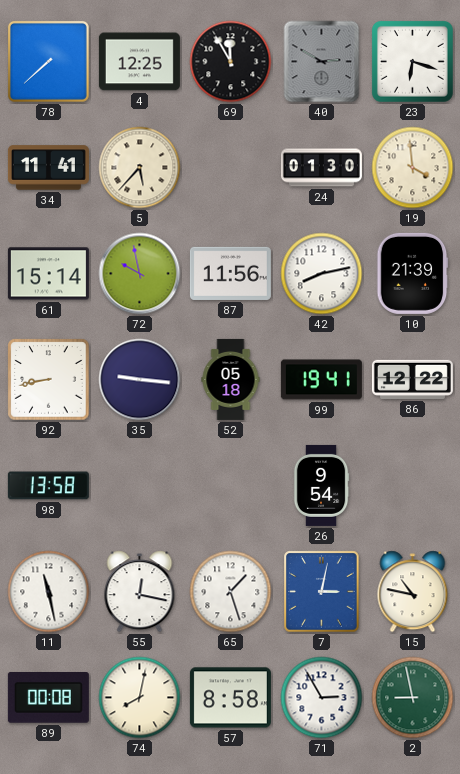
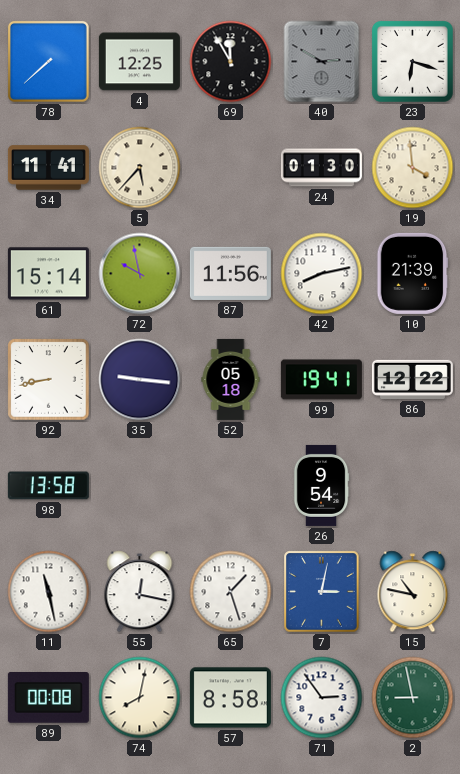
71: 2:55 -> 2:54
